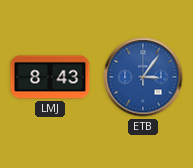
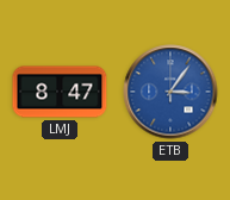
LMJ: 8:43 -> 8:47
